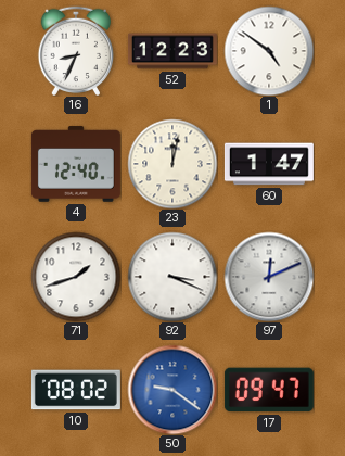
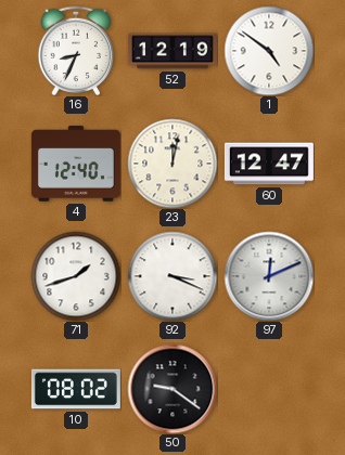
52: 12:23 -> 12:19
60: 1:47 -> 12:47
50 dial: blue -> black
17: 09:47 -> none
